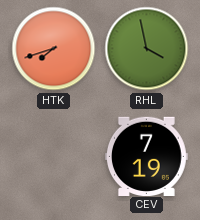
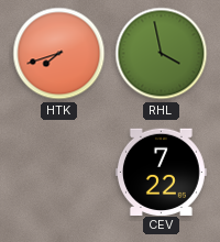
CEV: 7:19 -> 7:22
